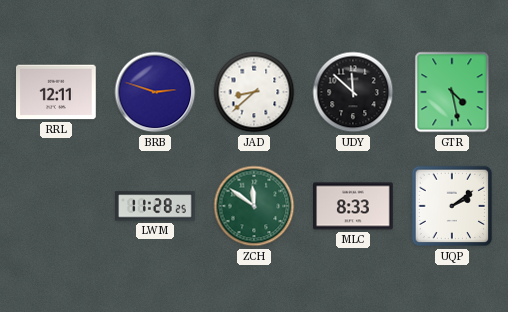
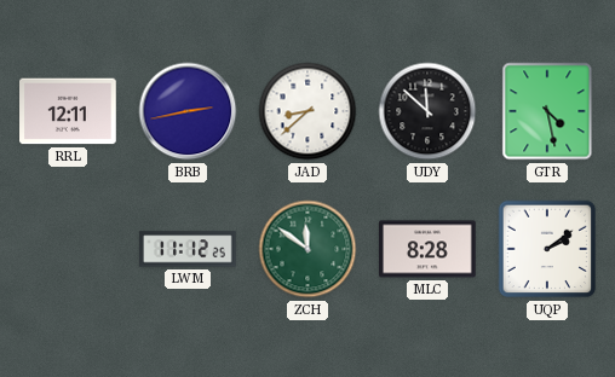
BRB: 2:48 -> 2:43
LWM: 11:28 -> 11:12
MLC: 8:33 -> 8:28
